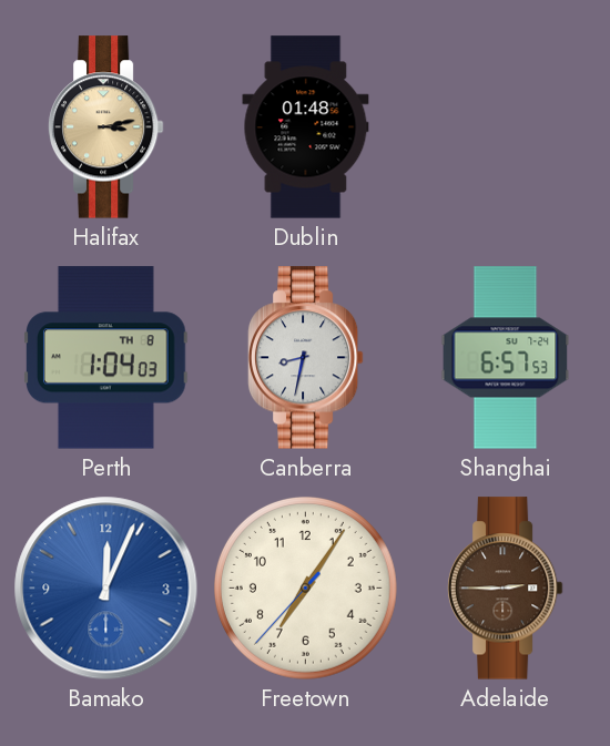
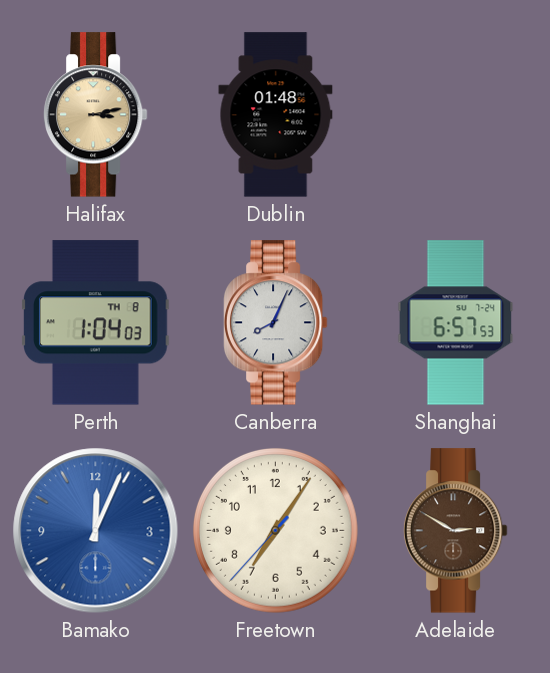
Canberra: 8:32 -> 8:04
Adelaide: 2:45 -> 2:50
